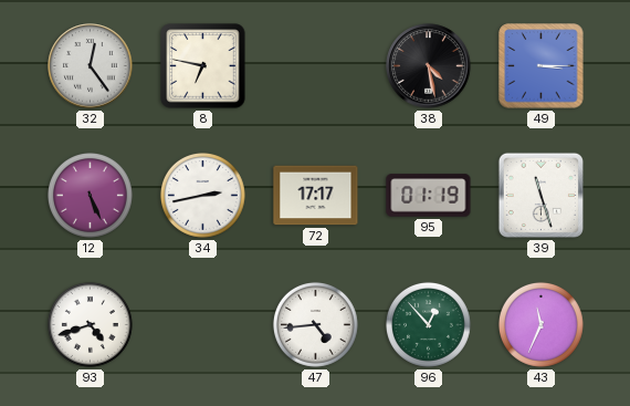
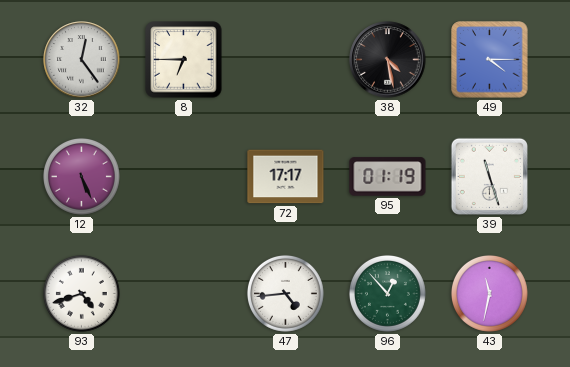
8: 6:47 -> 6:45
49: 3:15 -> 4:15
34: 2:43 -> none
43: 11:34 -> 11:32
